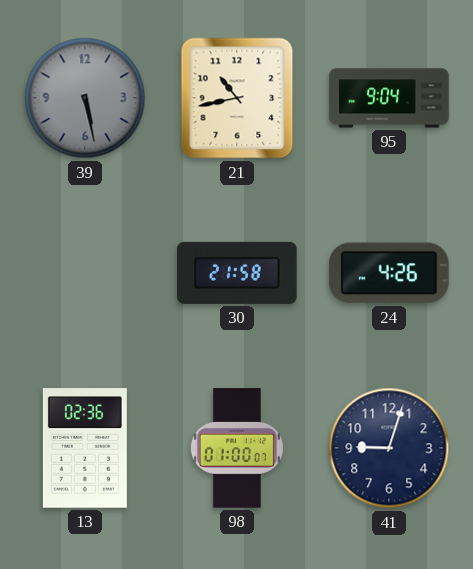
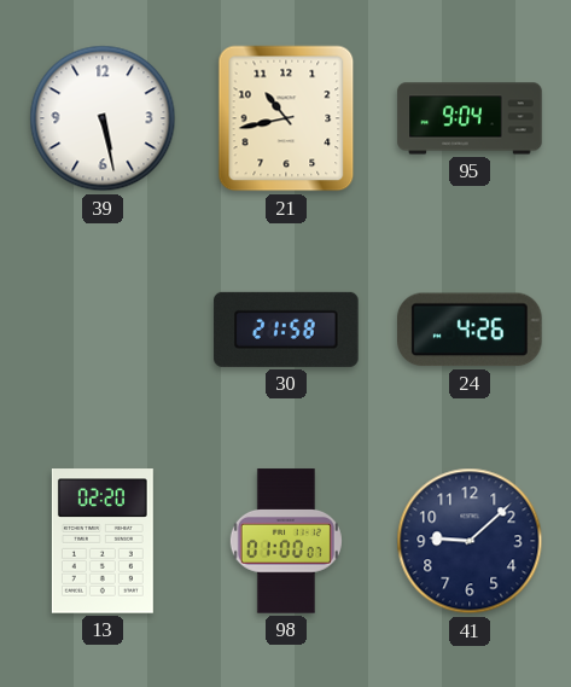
39 dial: grey -> white
13: 02:36 -> 02:20
41: 9:03 -> 9:08
